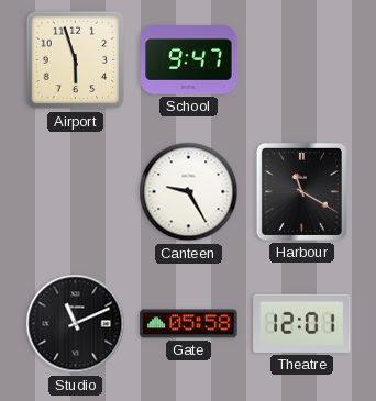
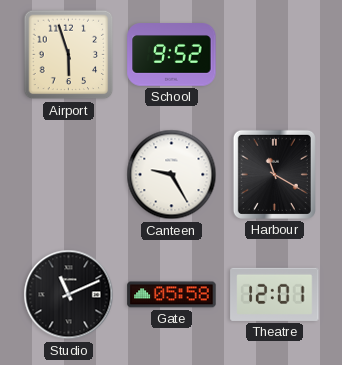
School: 9:47 -> 9:52
